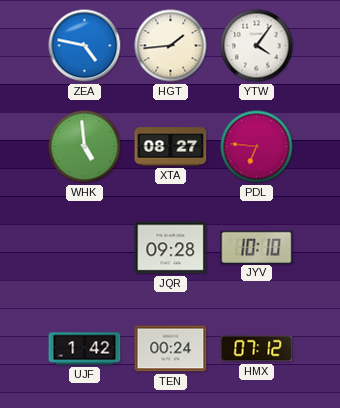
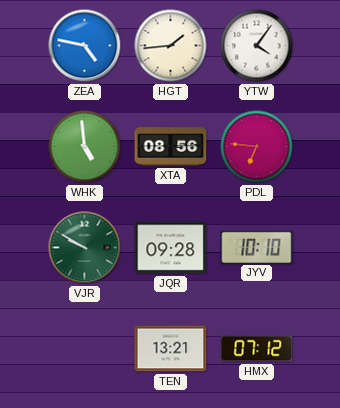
XTA: 08:27 -> 08:56
VJR: none -> 9:50
UJF: 1:42 -> none
TEN: 00:24 -> 13:21
